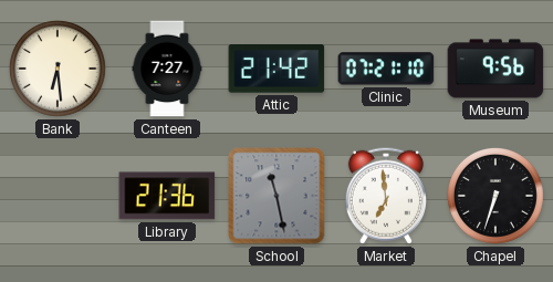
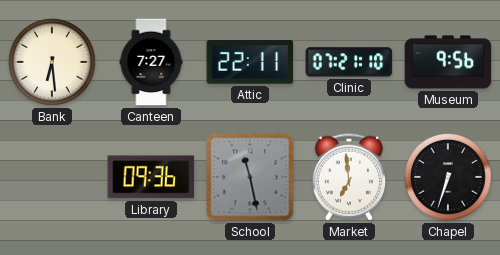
Attic: 21:42 -> 22:11
Library: 21:36 -> 09:36
